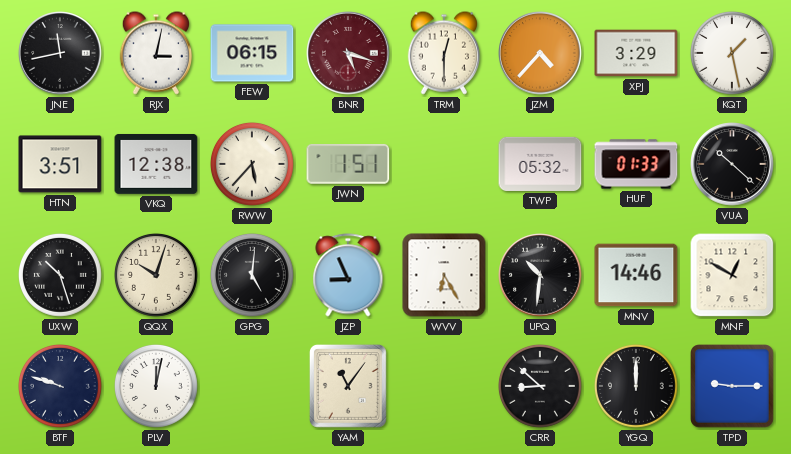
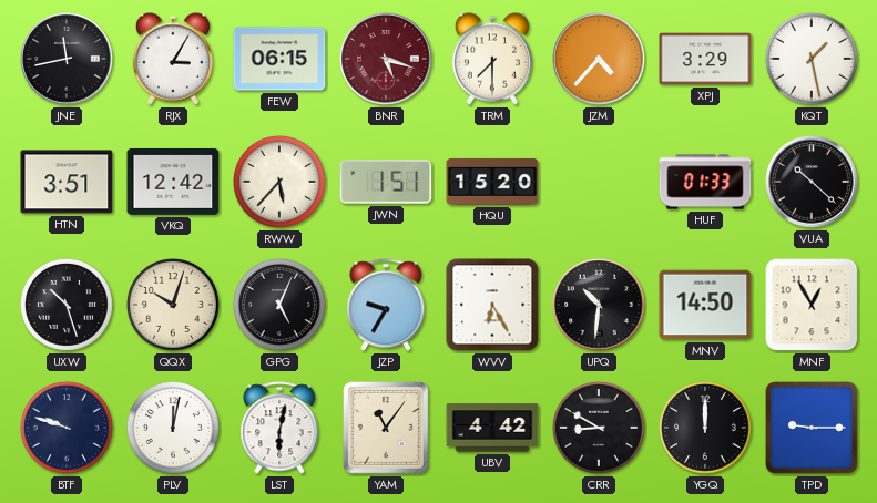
RJX: 3:02 -> 3:05
TRM: 12:30 -> 7:30
VKQ: 12:38 -> 12:42
HQU: none -> 15:20
TWP: 05:32 -> none
GPG: 5:01 -> 5:04
JZP: 8:56 -> 9:35
MNV: 14:46 -> 14:50
MNF: 12:50 -> 12:55
LST: none -> 6:02
UBV: none -> 4:42
CRR: 8:52 -> 8:50
